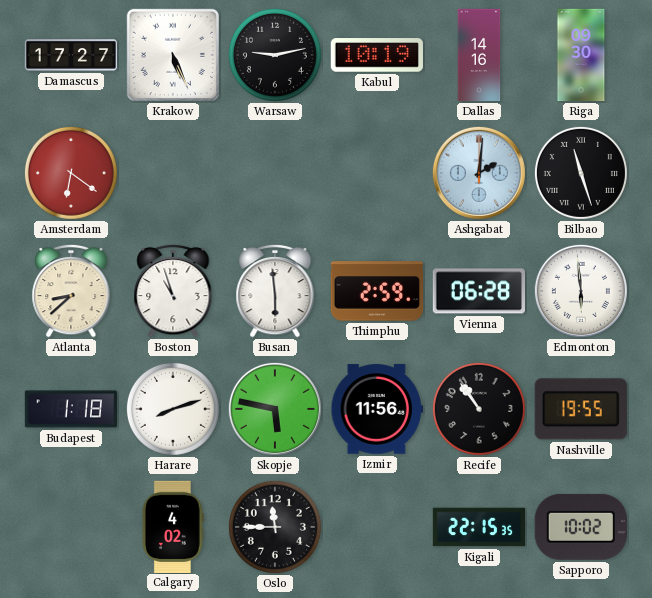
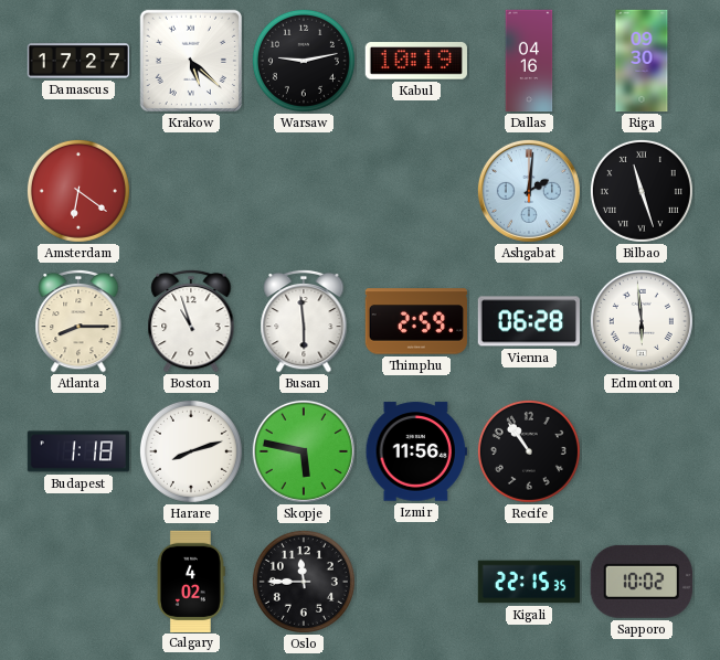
Krakow: 5:26 -> 5:22
Dallas: 14:16 -> 04:16
Atlanta: 8:38 -> 8:15
Nashville: 19:55 -> none
